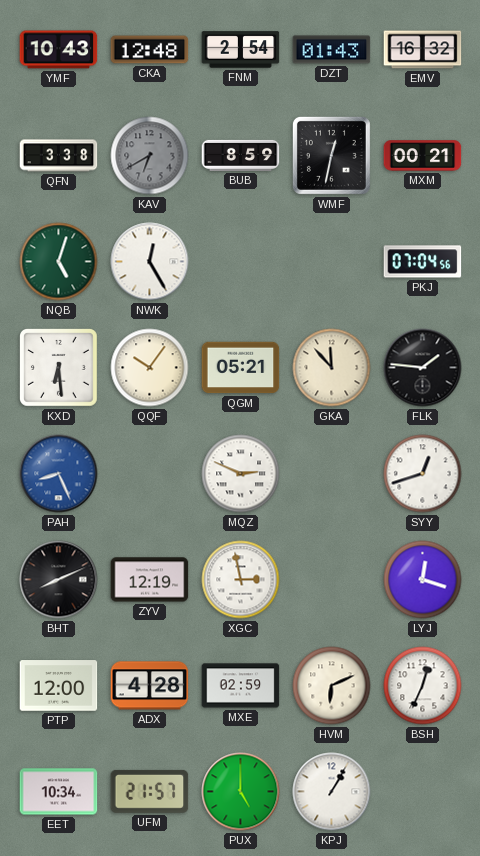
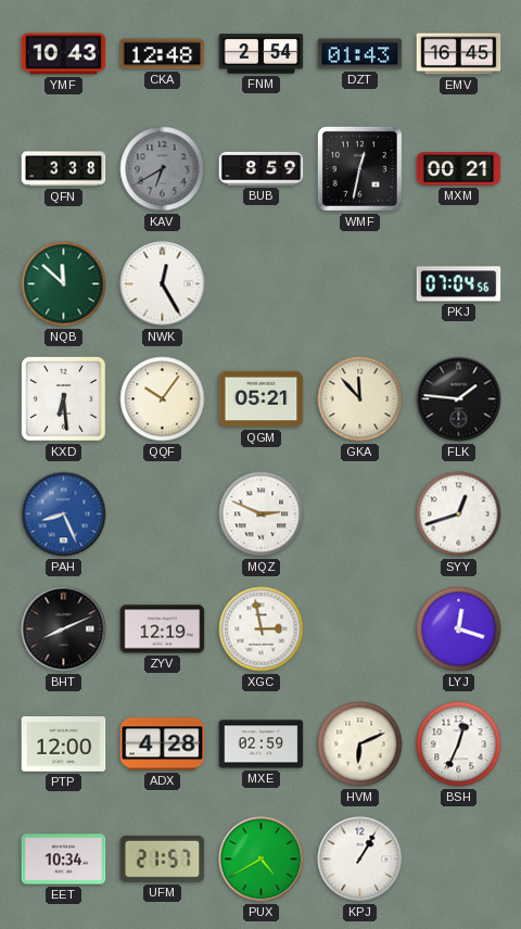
EMV: 16:32 -> 16:45
NQB: 5:03 -> 11:52
PUX: 5:00 -> 4:40
